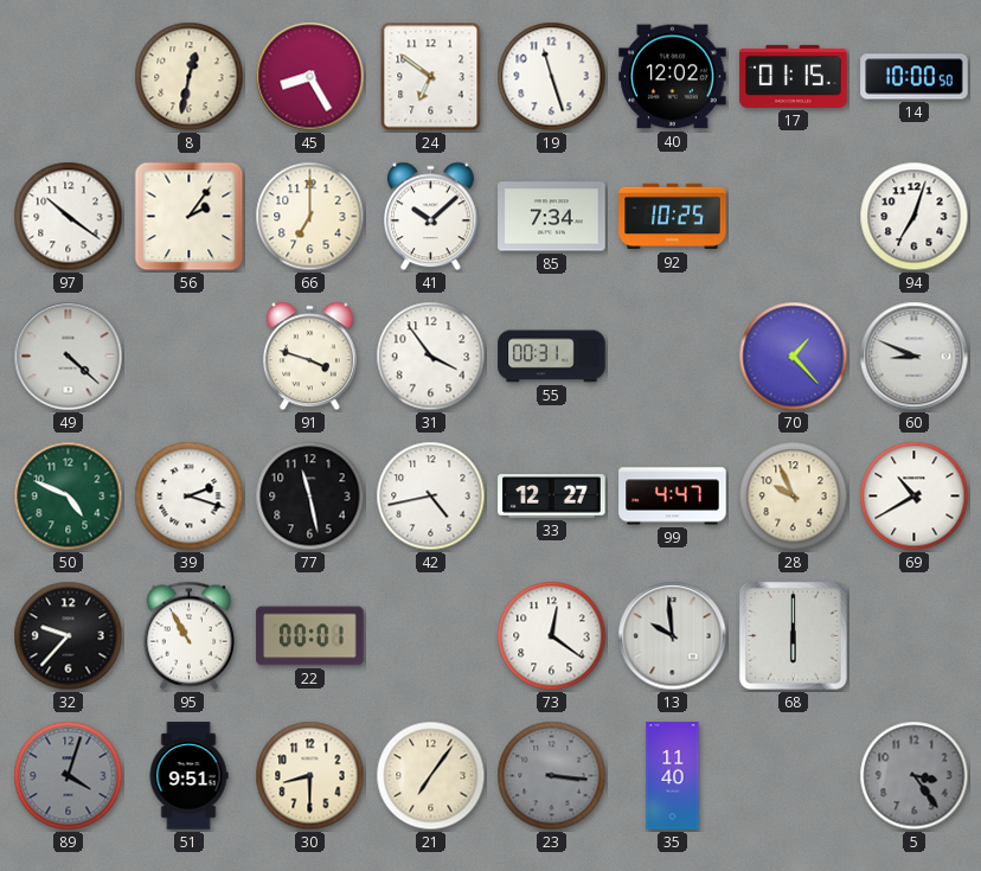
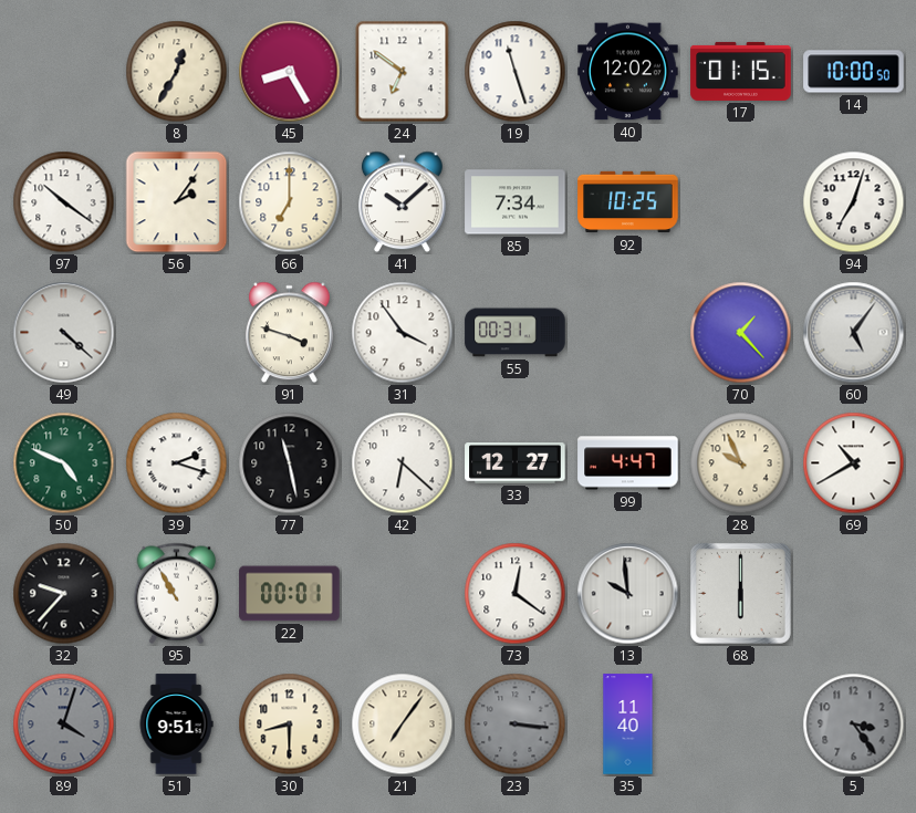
8: 12:32 -> 12:35
60: 8:49 -> 5:06
42: 4:43 -> 6:22
